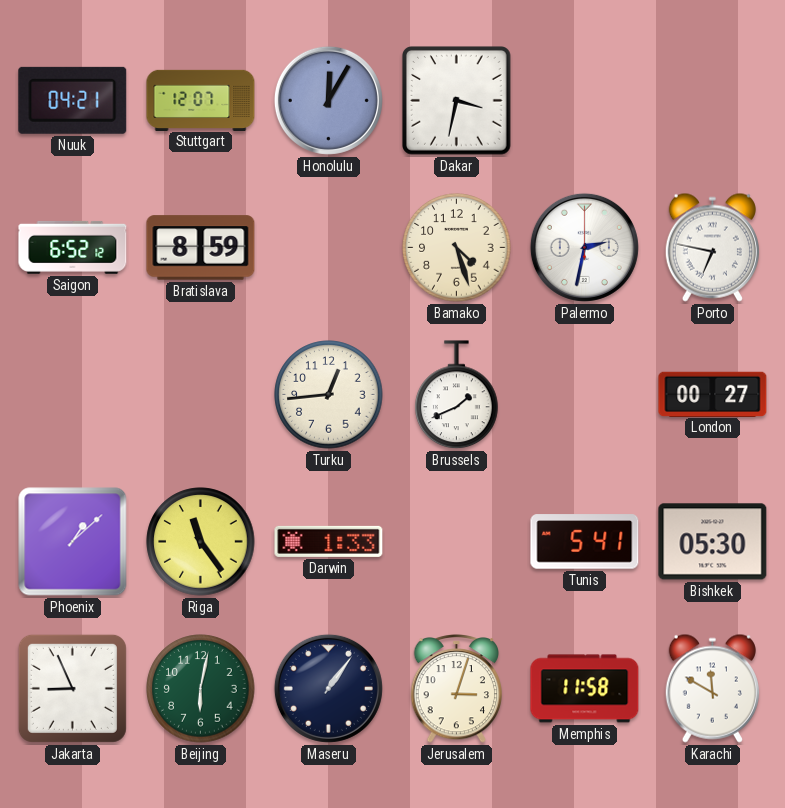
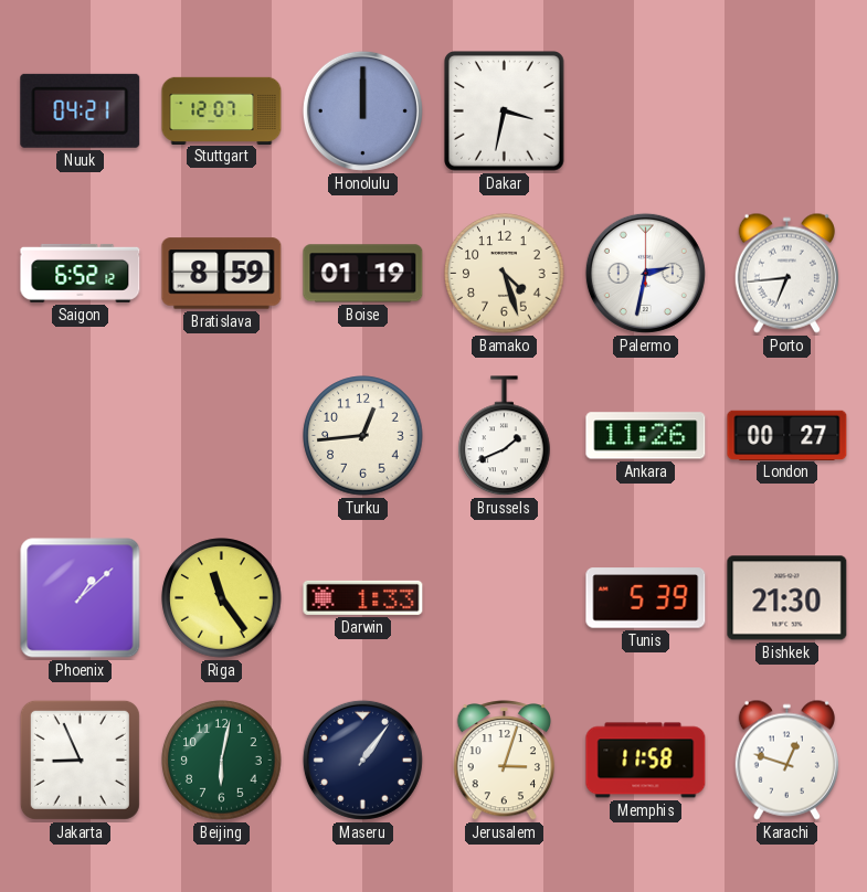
Honolulu: 12:05 -> 12:00
Boise: none -> 01:19
Porto: 6:47 -> 6:44
Ankara: none -> 11:26
Tunis: 5:41 -> 5:39
Bishkek: 05:30 -> 21:30
Karachi: 11:50 -> 12:48
